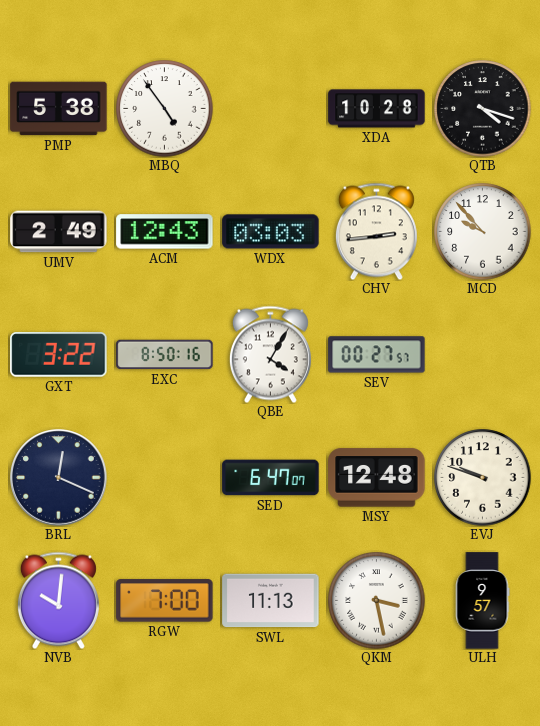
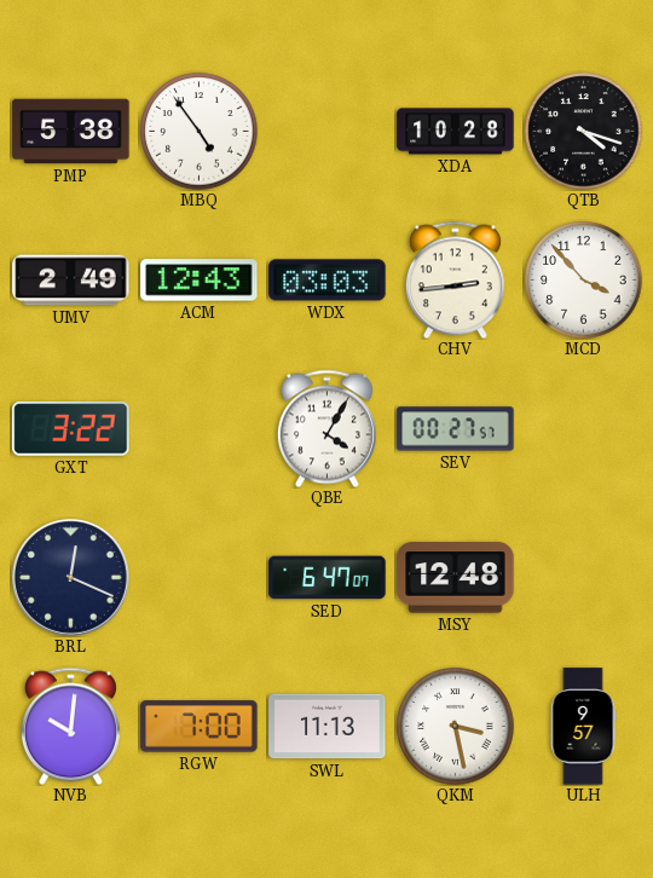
MCD: 9:53 -> 3:53
EXC: 8:50 -> none
EVJ: 9:48 -> none
